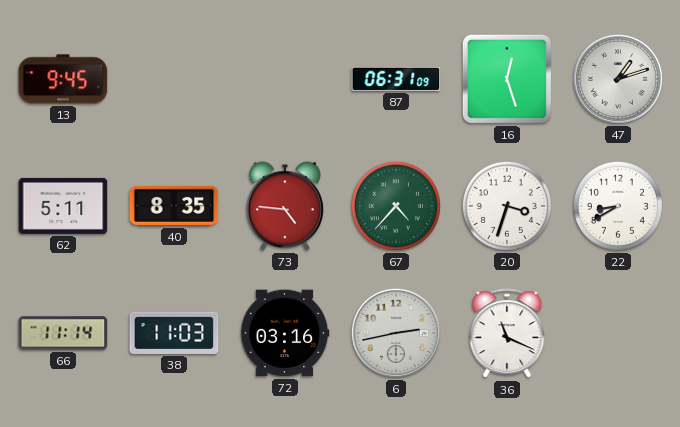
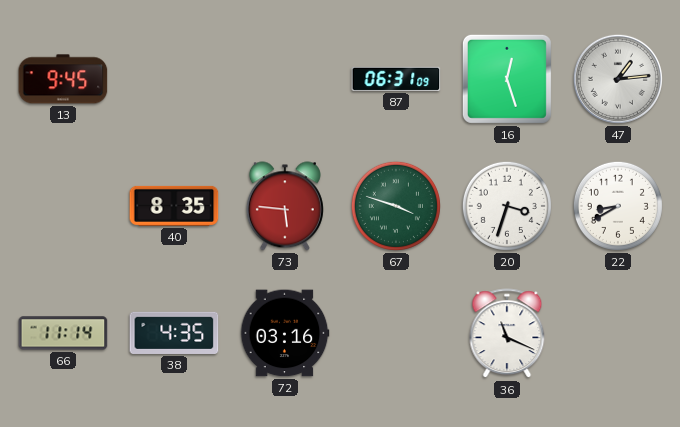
47: 1:12 -> 1:14
62: 5:11 -> none
73: 4:46 -> 5:46
67: 4:37 -> 3:48
38: 11:03 -> 4:35
6: 2:43 -> none
